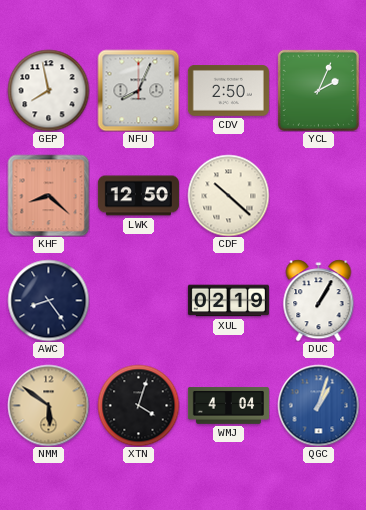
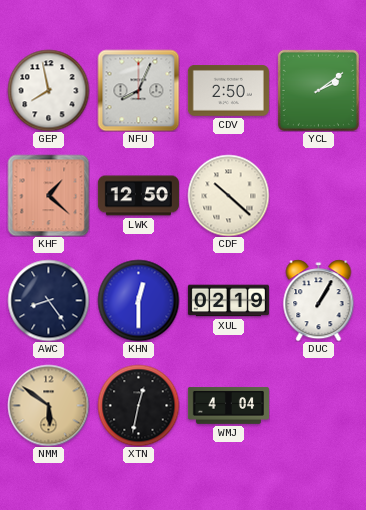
YCL: 2:04 -> 2:09
KHF: 8:22 -> 1:22
KHN: none -> 12:30
XTN: 4:03 -> 12:32
QGC: 1:03 -> none
